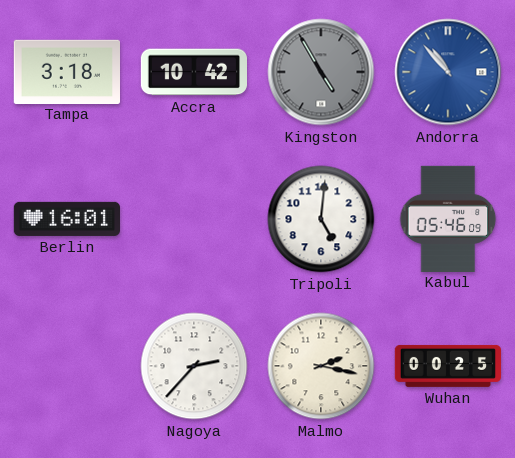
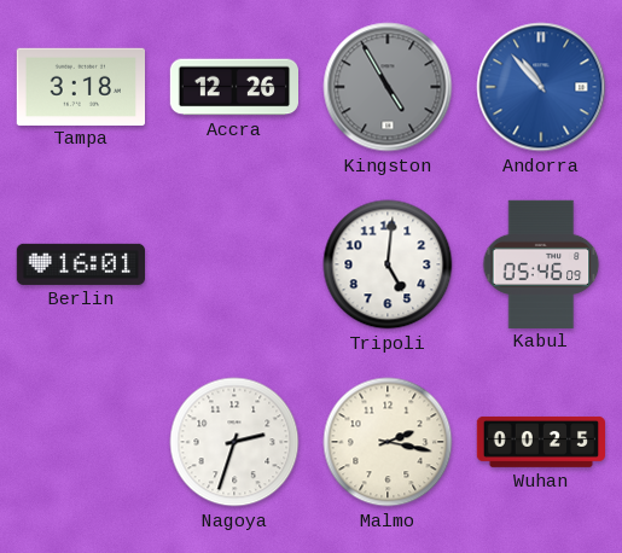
Accra: 10:42 -> 12:26
Nagoya: 2:37 -> 2:33
